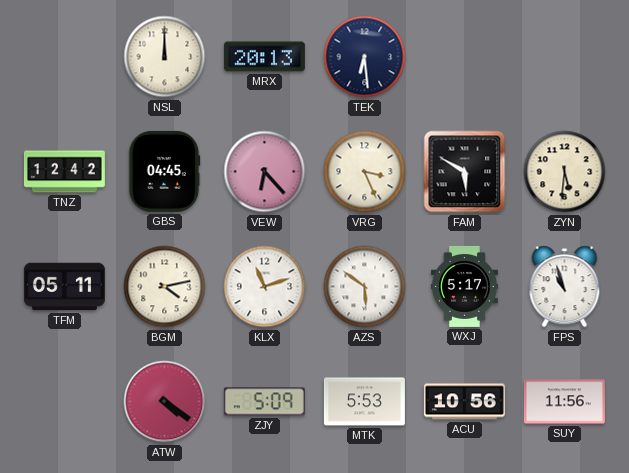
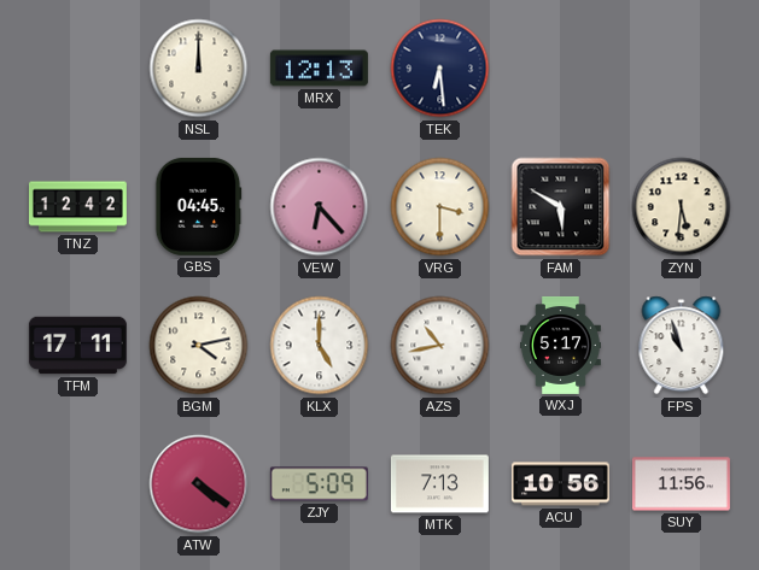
MRX: 20:13 -> 12:13
VRG: 3:26 -> 3:30
TFM: 05:11 -> 17:11
KLX: 11:12 -> 5:00
AZS: 5:51 -> 10:43
MTK: 5:53 -> 7:13
